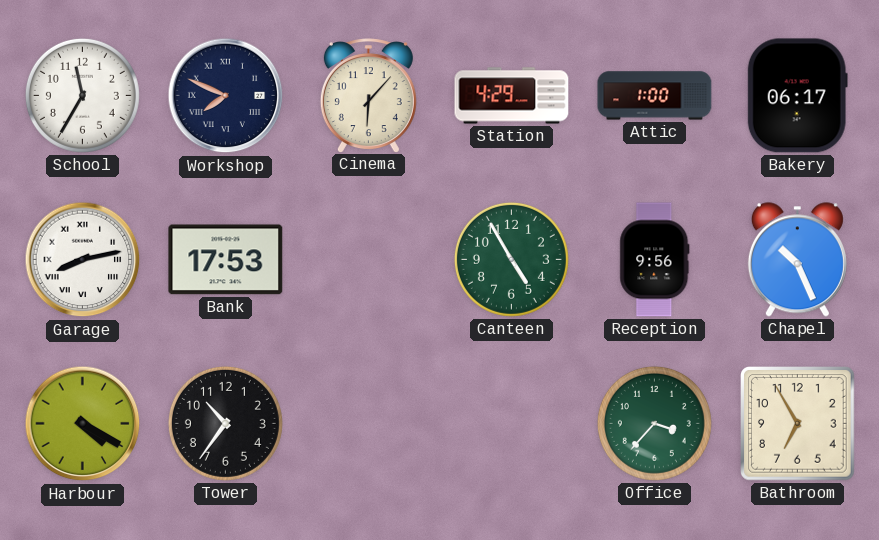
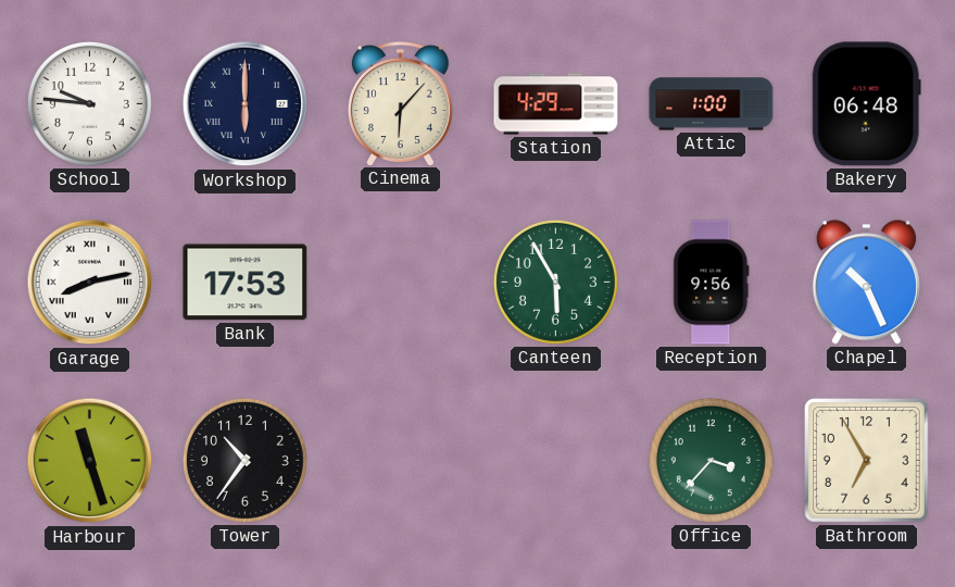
School: 11:35 -> 9:46
Workshop: 7:49 -> 6:00
Bakery: 06:17 -> 06:48
Canteen: 4:55 -> 5:55
Harbour: 4:20 -> 11:27
